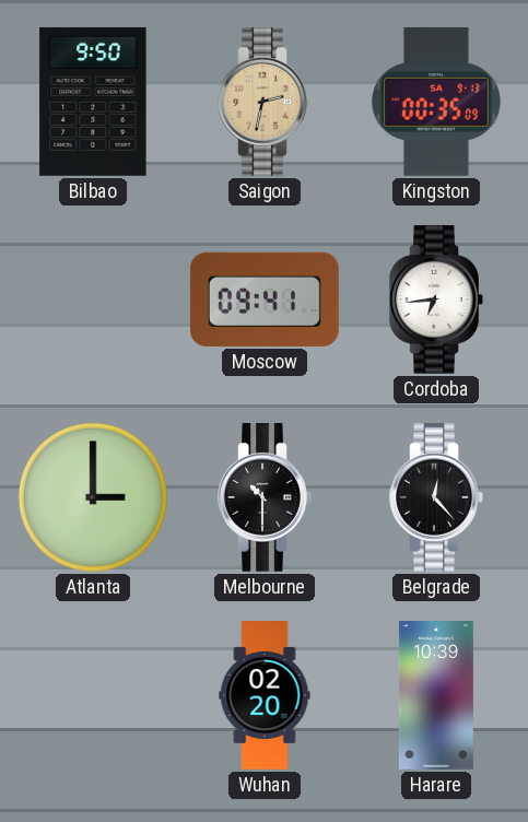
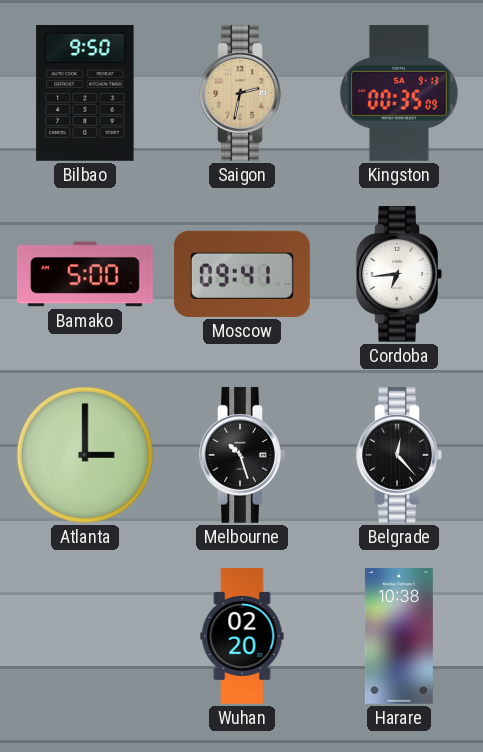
Bamako: none -> 5:00
Melbourne: 10:30 -> 10:27
Harare: 10:39 -> 10:38
